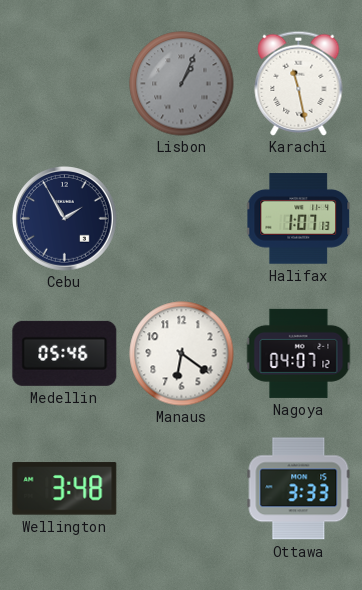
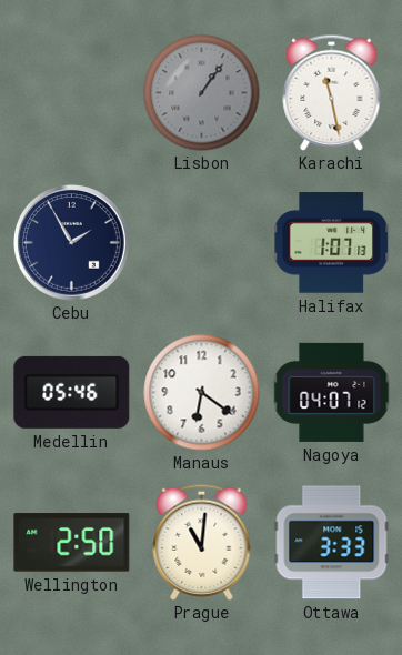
Lisbon: 1:04 -> 1:06
Wellington: 3:48 -> 2:50
Prague: none -> 11:01
